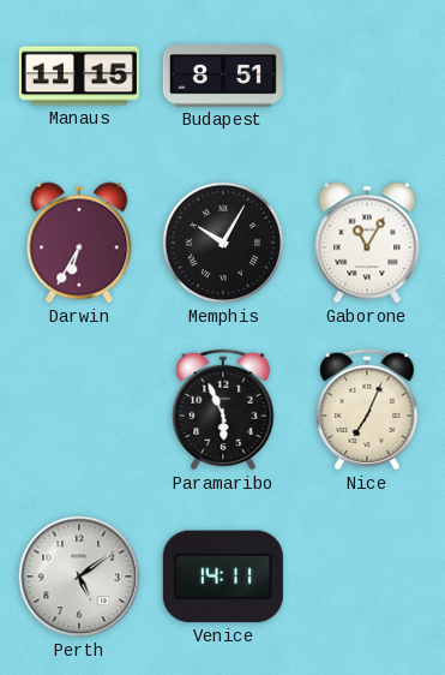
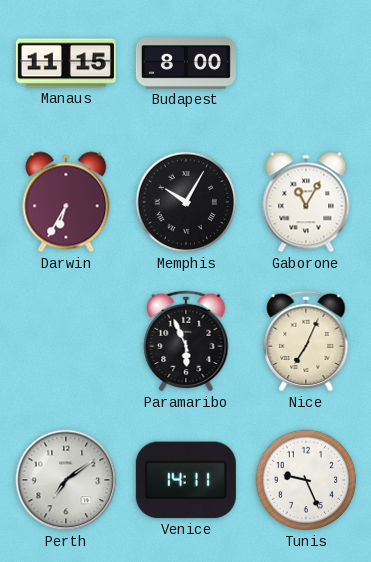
Budapest: 8:51 -> 8:00
Perth: 5:09 -> 7:09
Tunis: none -> 9:26
